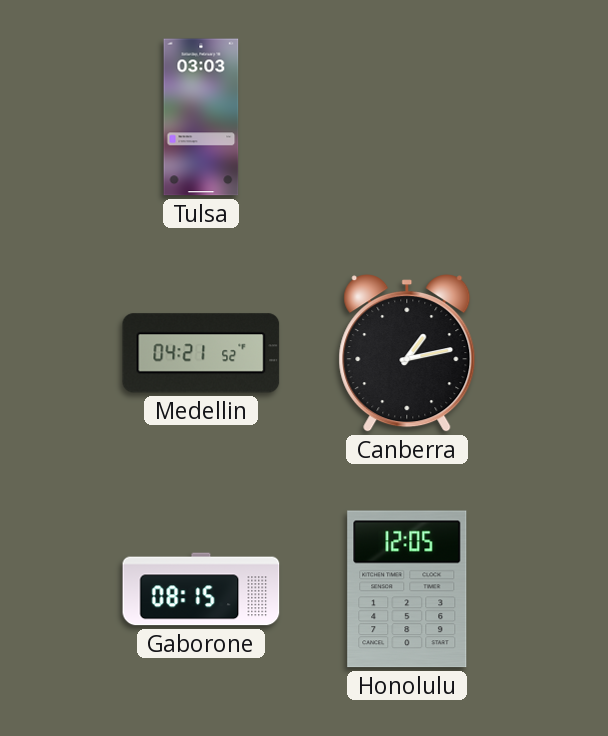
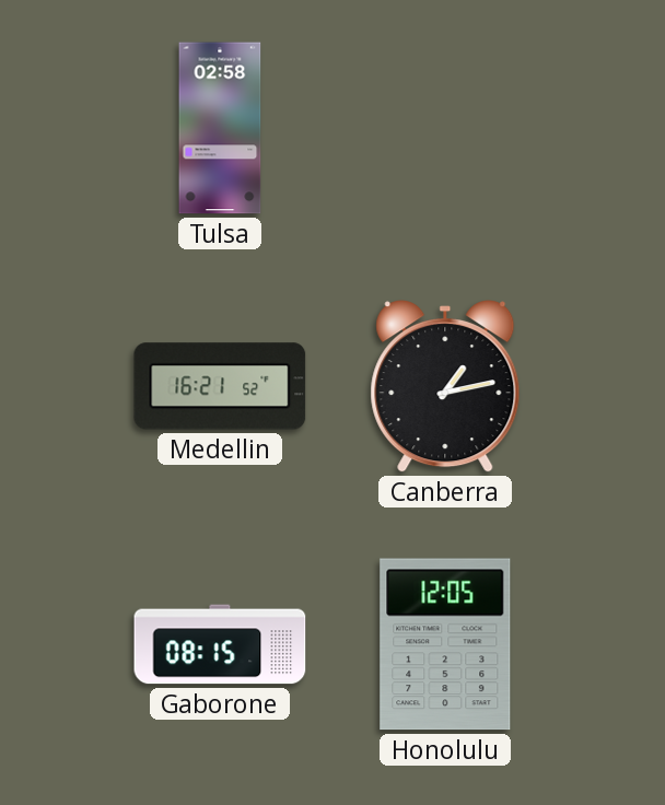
Tulsa: 03:03 -> 02:58
Medellin: 04:21 -> 16:21
